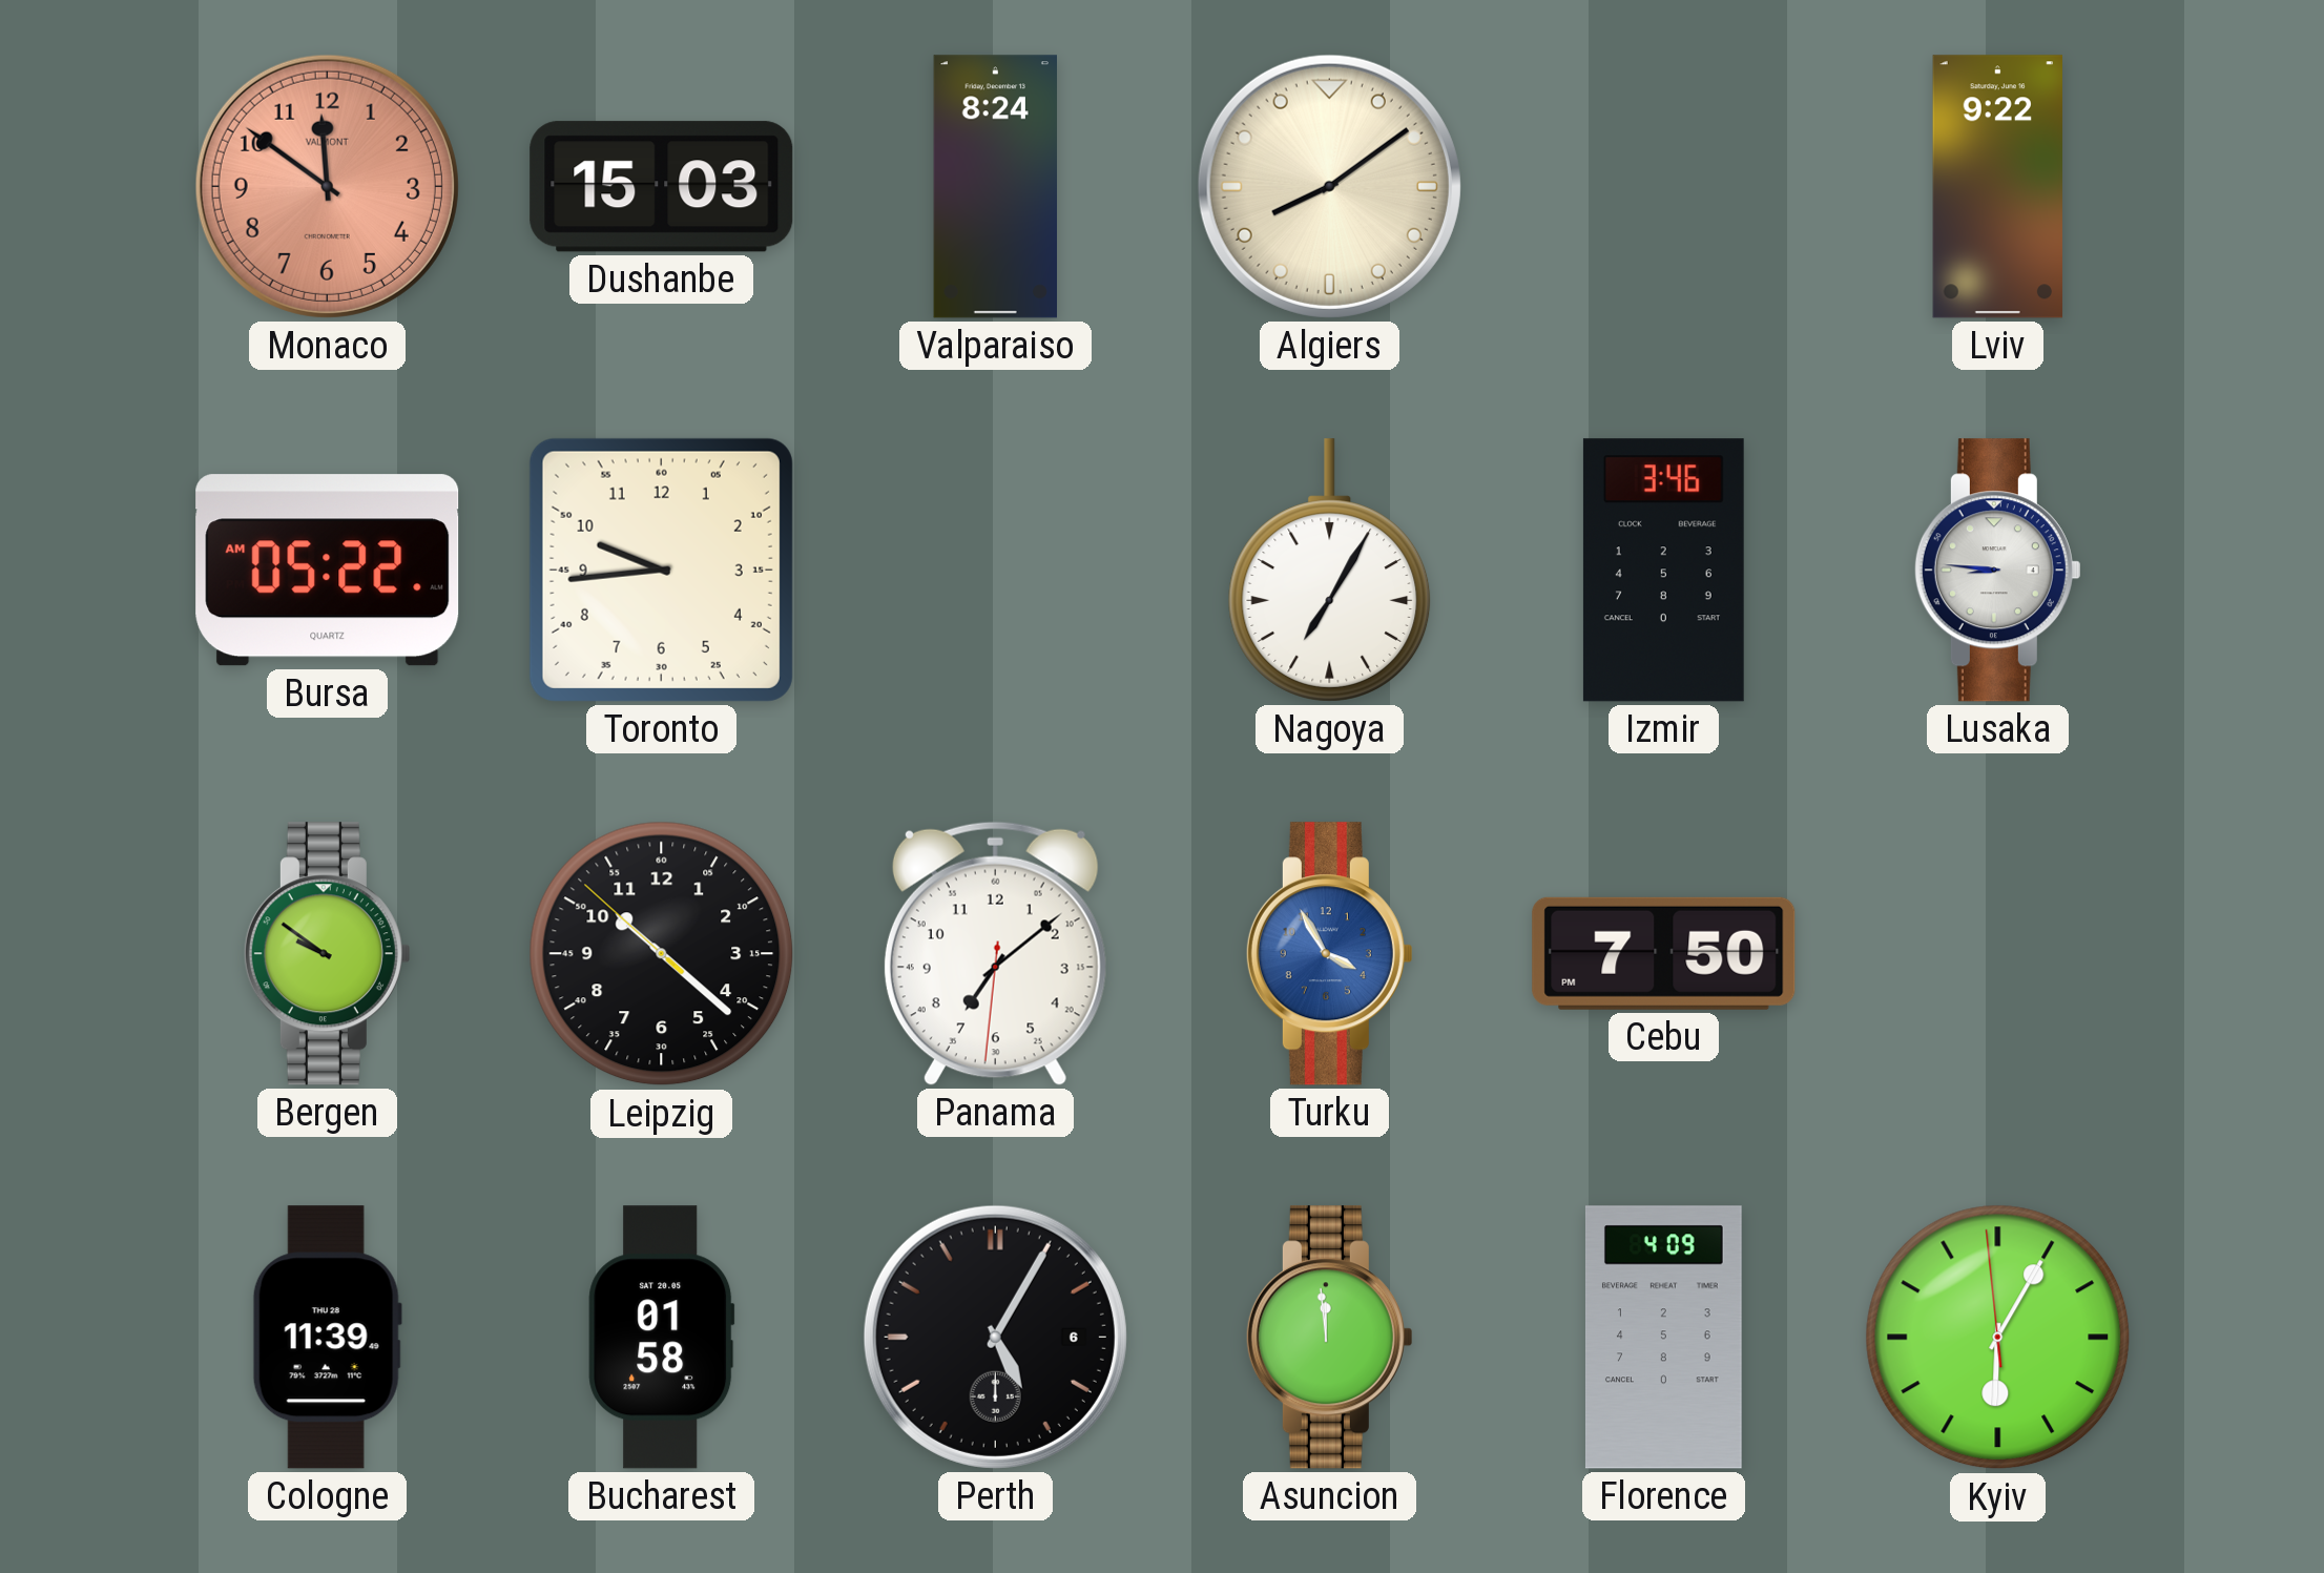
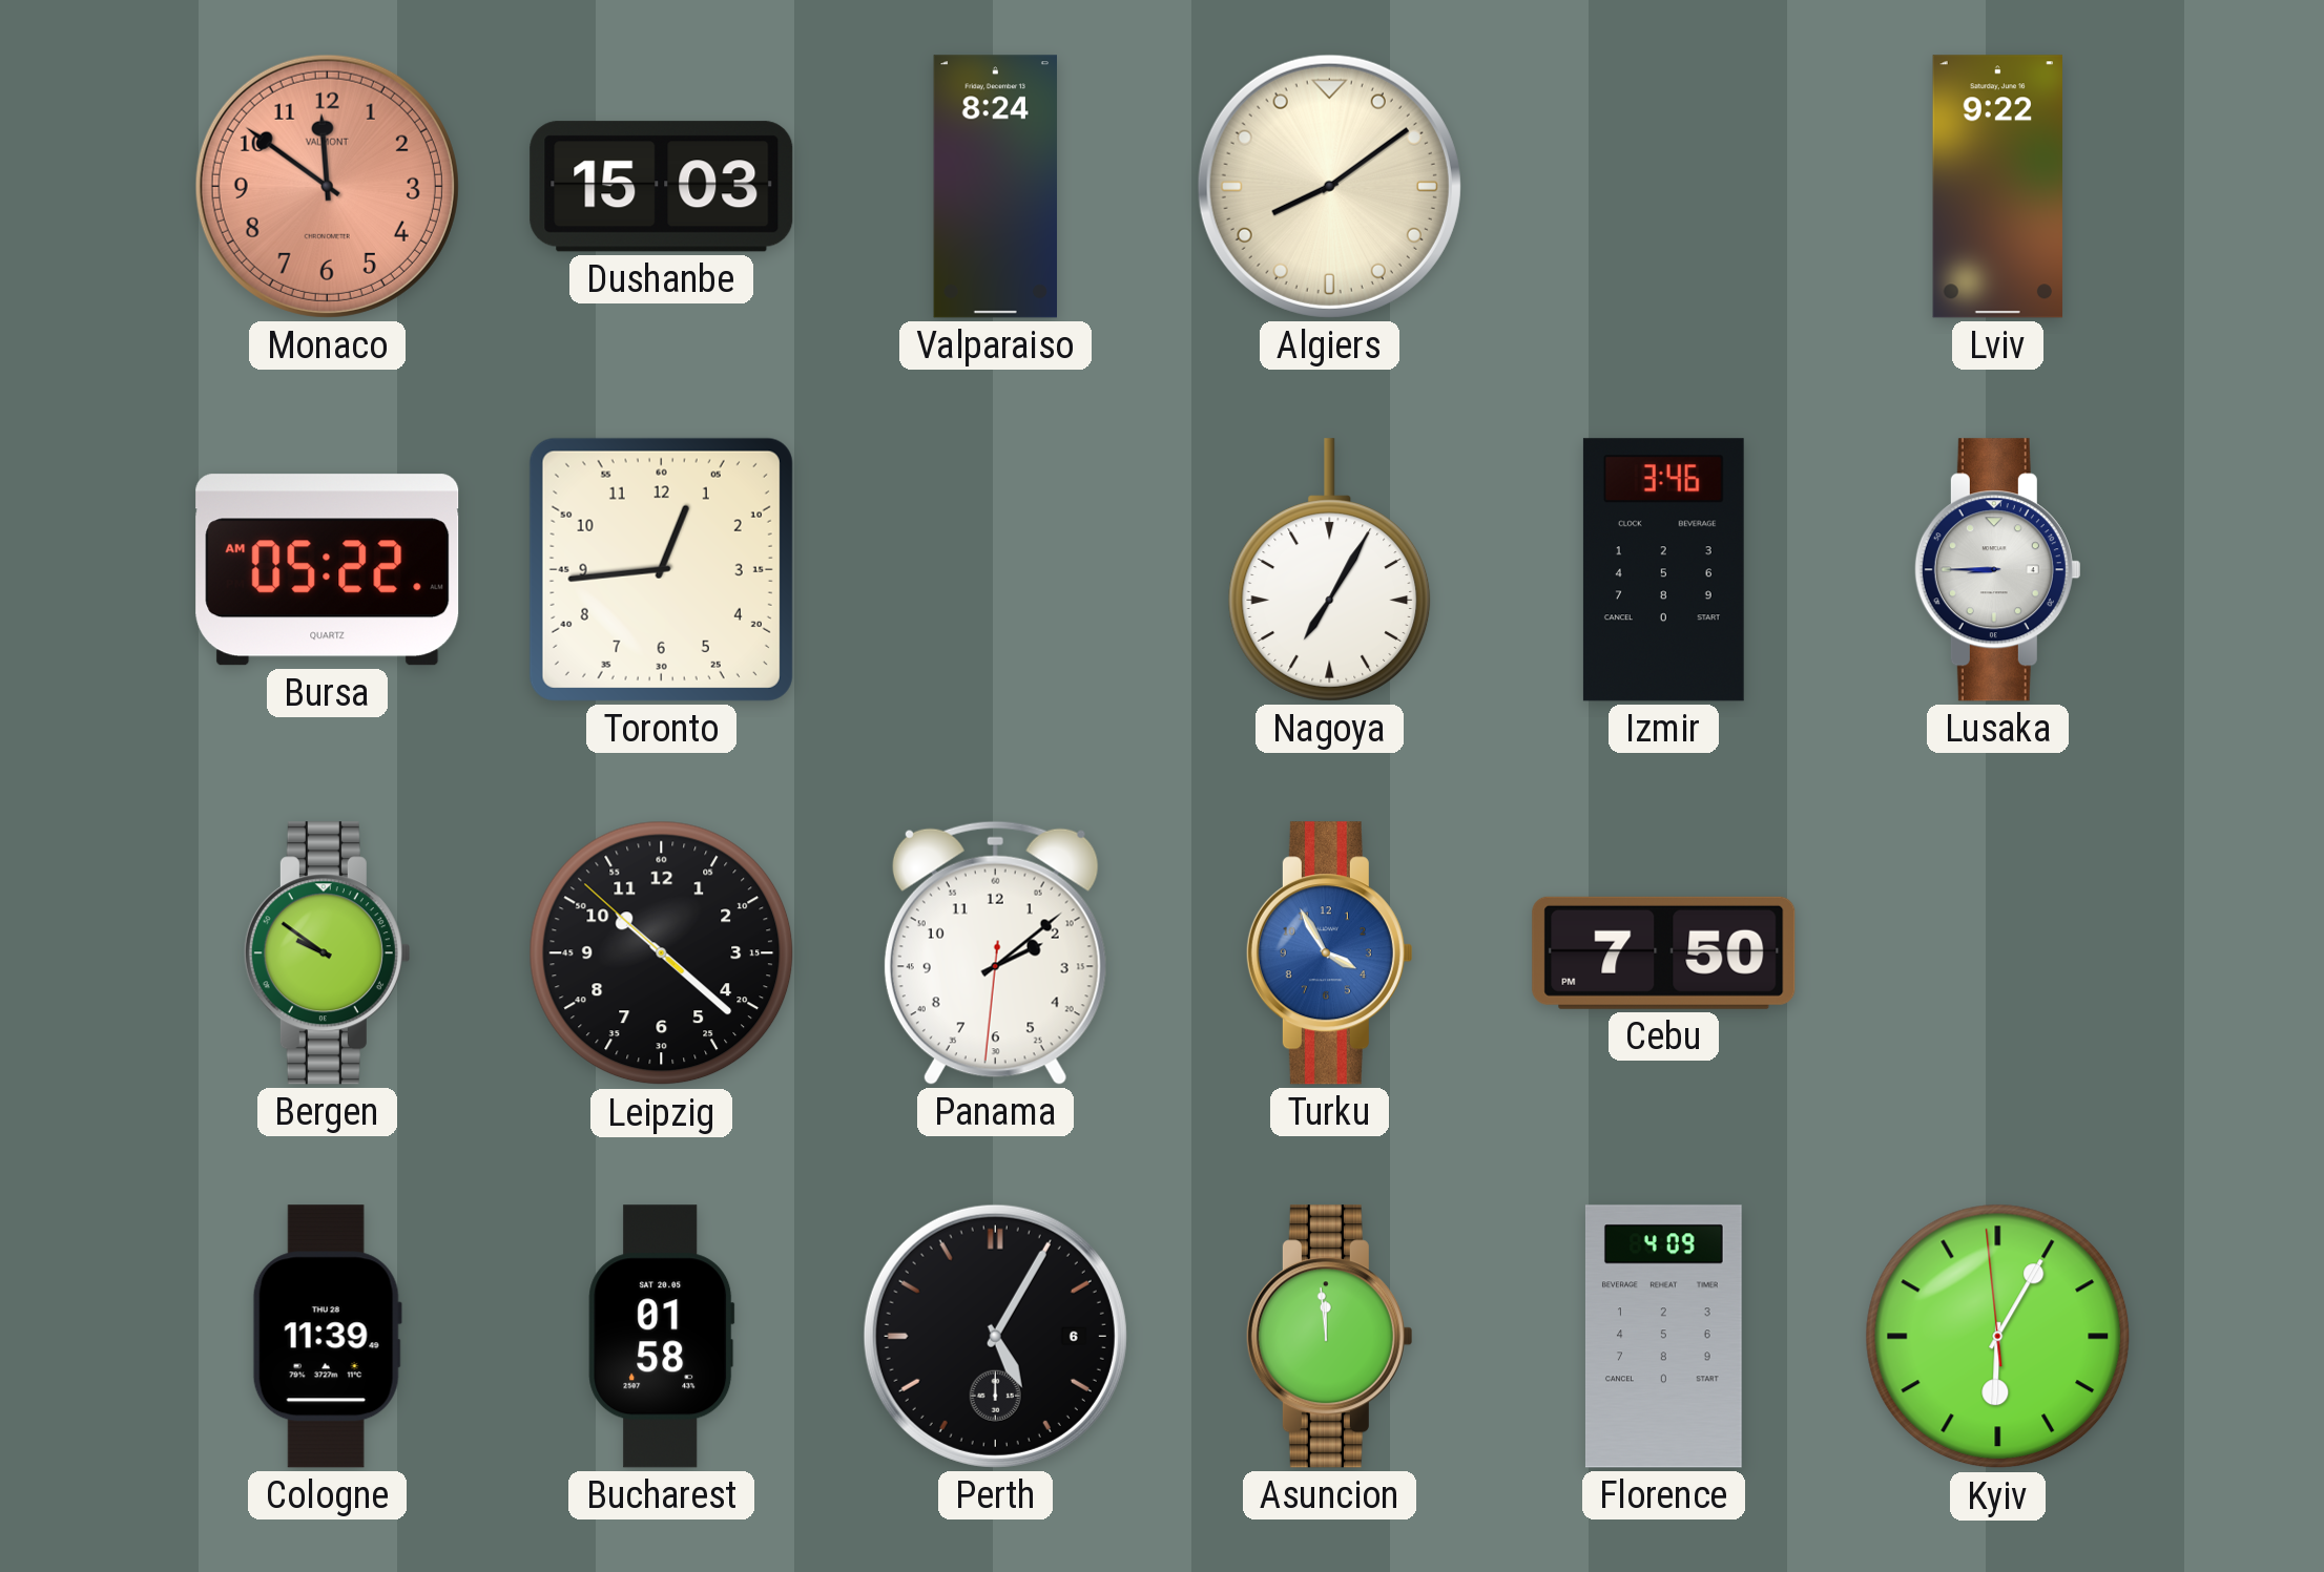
Toronto: 9:44 -> 12:44
Lusaka: 8:46 -> 8:45
Panama: 7:08 -> 2:08
